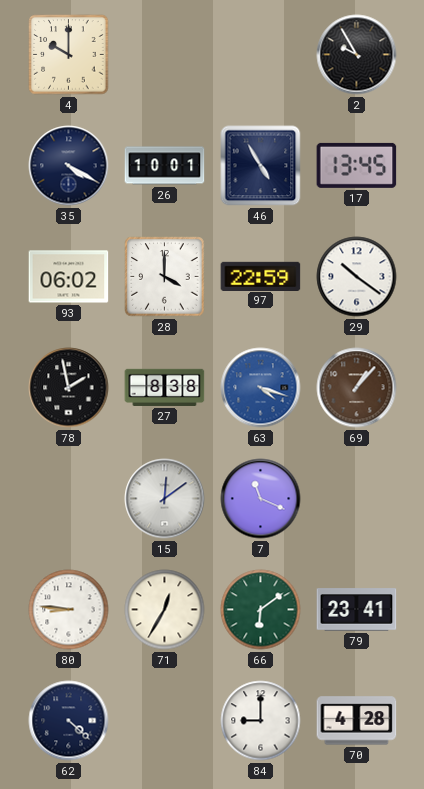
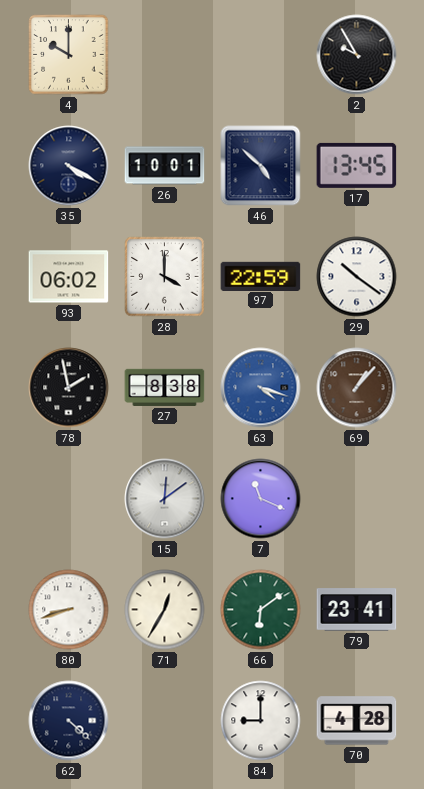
46: 4:55 -> 4:52
80: 8:46 -> 8:42
